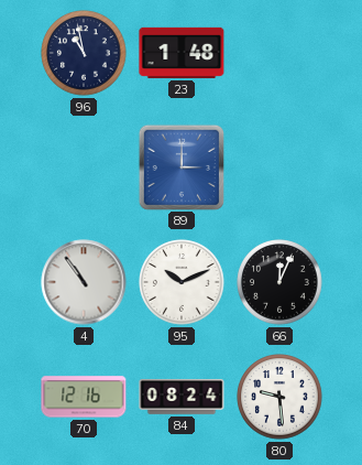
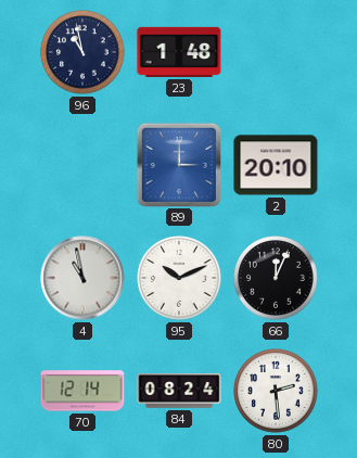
2: none -> 20:10
4: 10:54 -> 10:58
70: 12:16 -> 12:14
80: 9:29 -> 2:29
